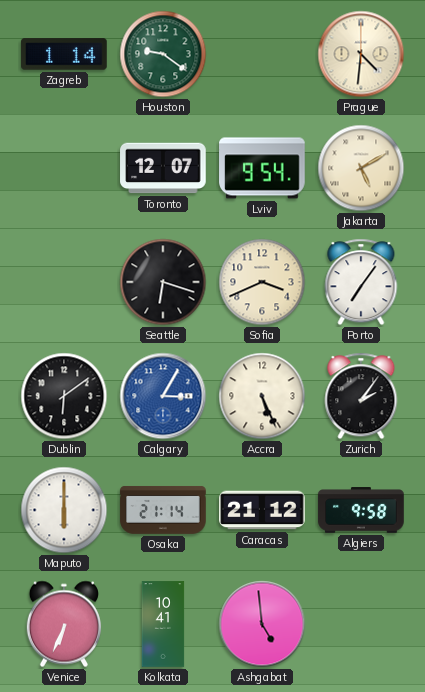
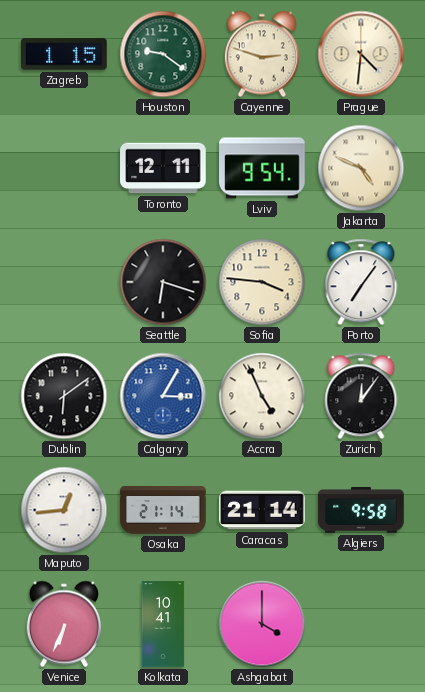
Zagreb: 1:14 -> 1:15
Cayenne: none -> 2:48
Toronto: 12:07 -> 12:11
Jakarta: 5:10 -> 4:49
Sofia: 3:41 -> 3:46
Accra: 5:26 -> 4:56
Zurich: 2:06 -> 12:06
Maputo: 6:00 -> 12:44
Caracas: 21:12 -> 21:14
Ashgabat: 4:59 -> 4:00
